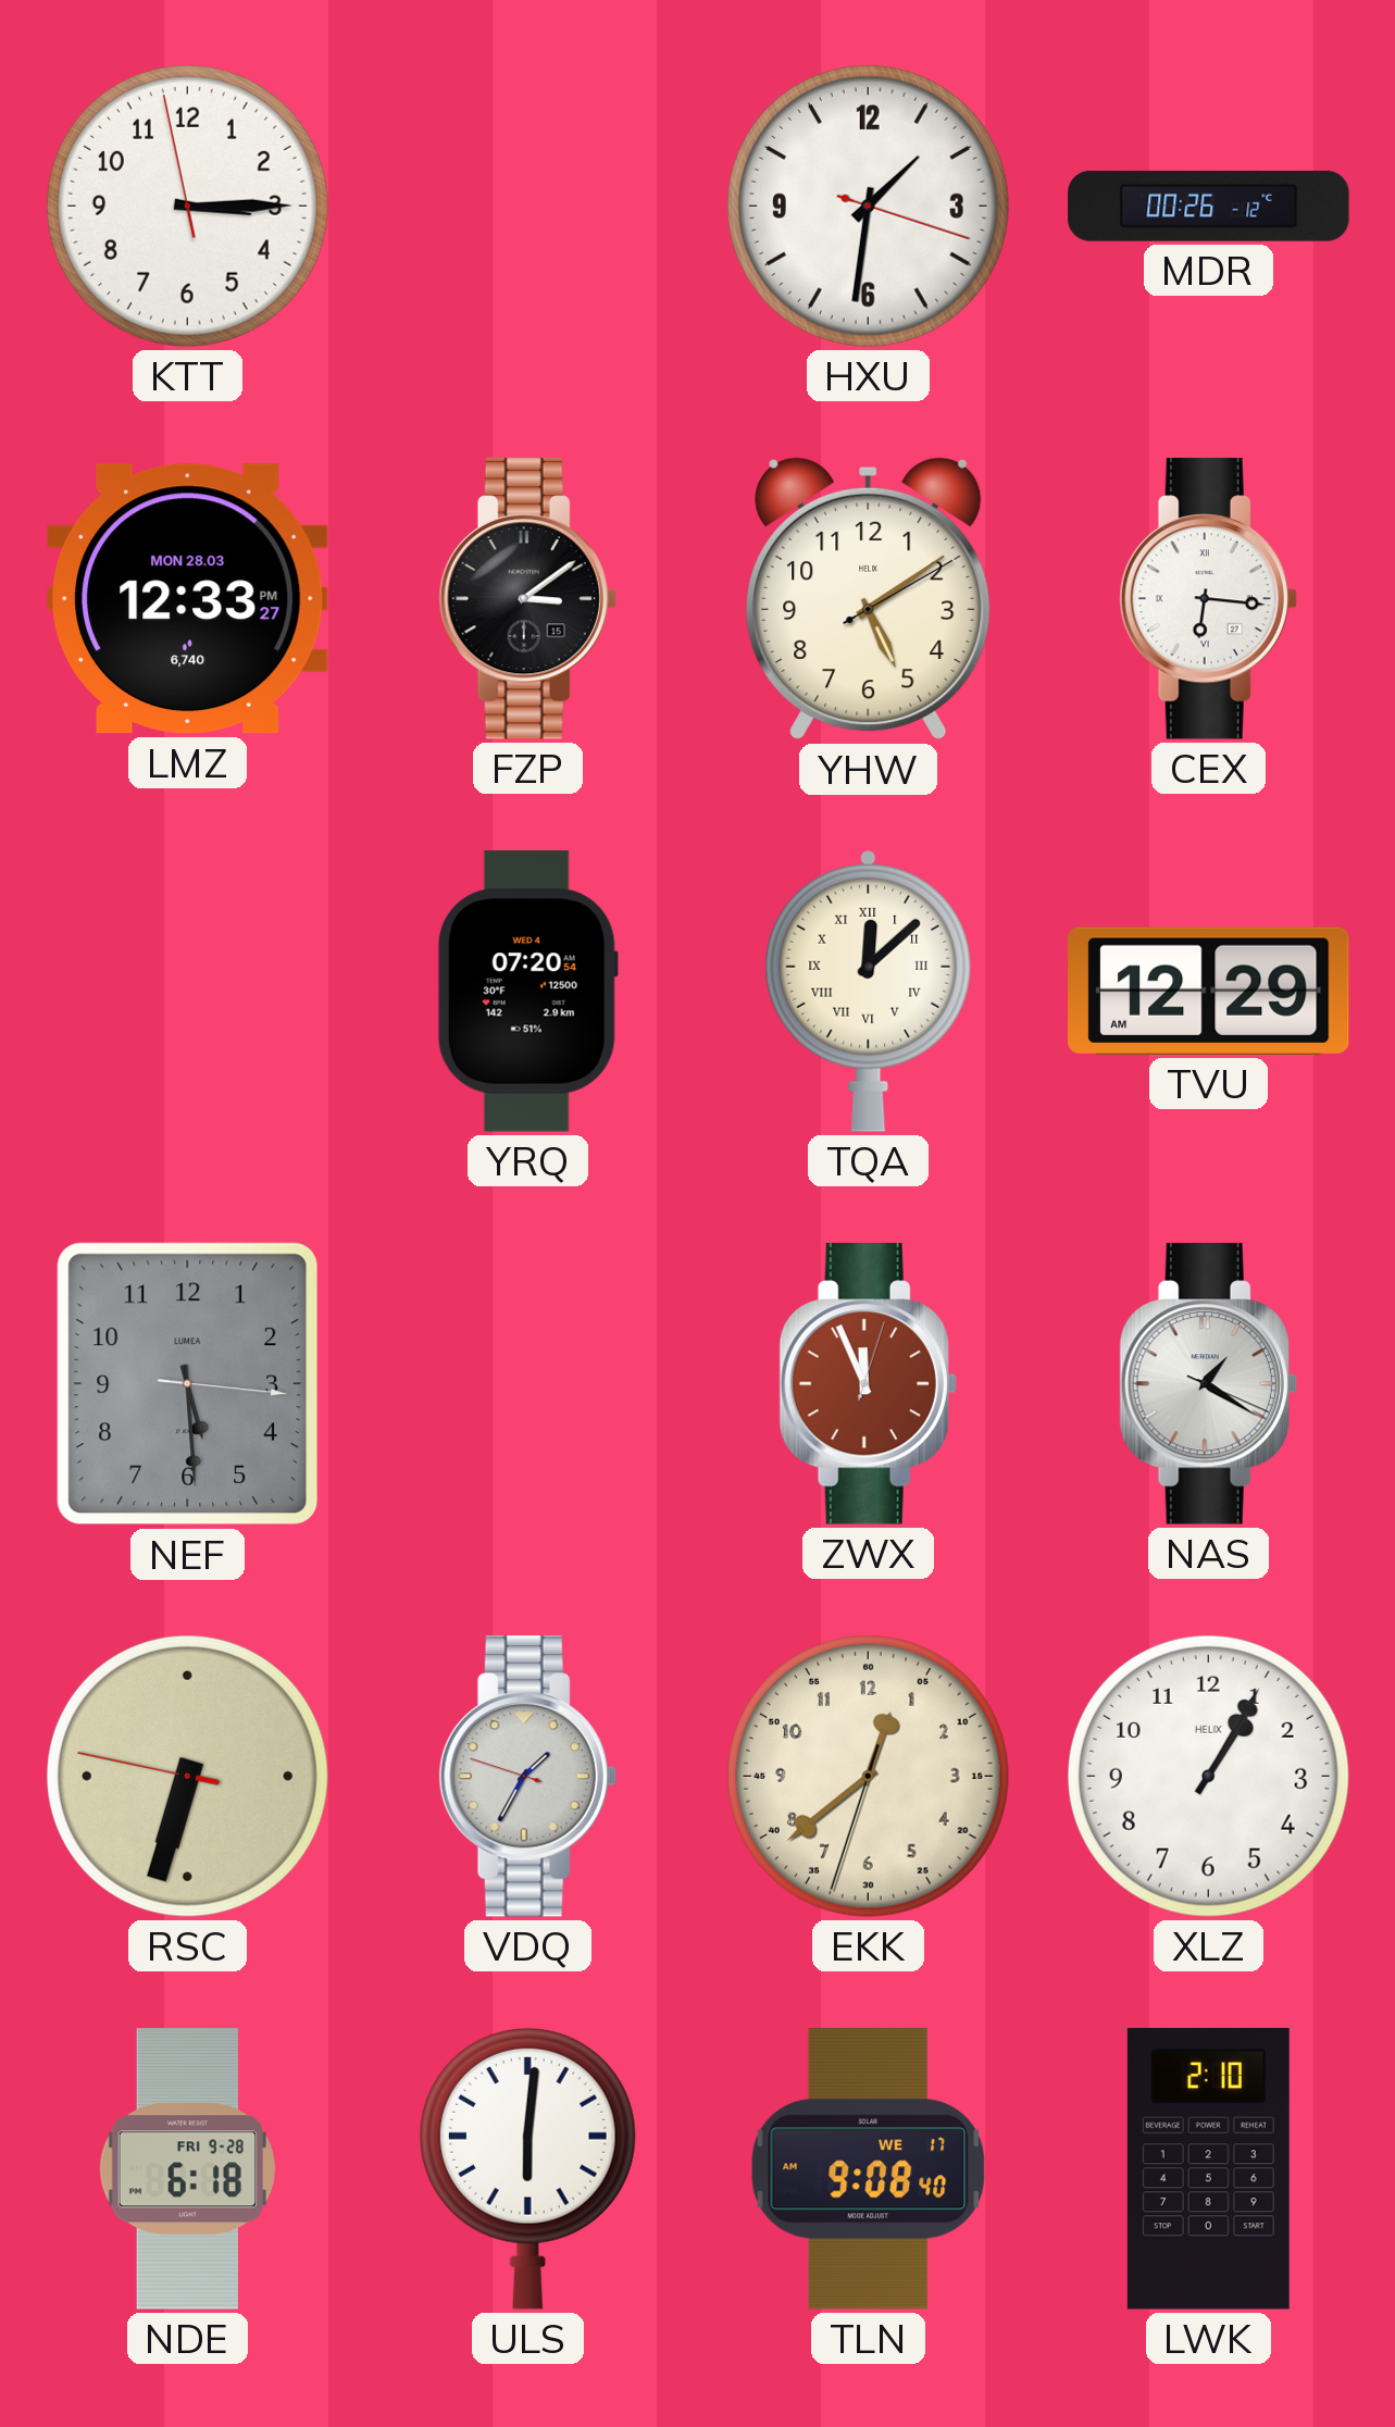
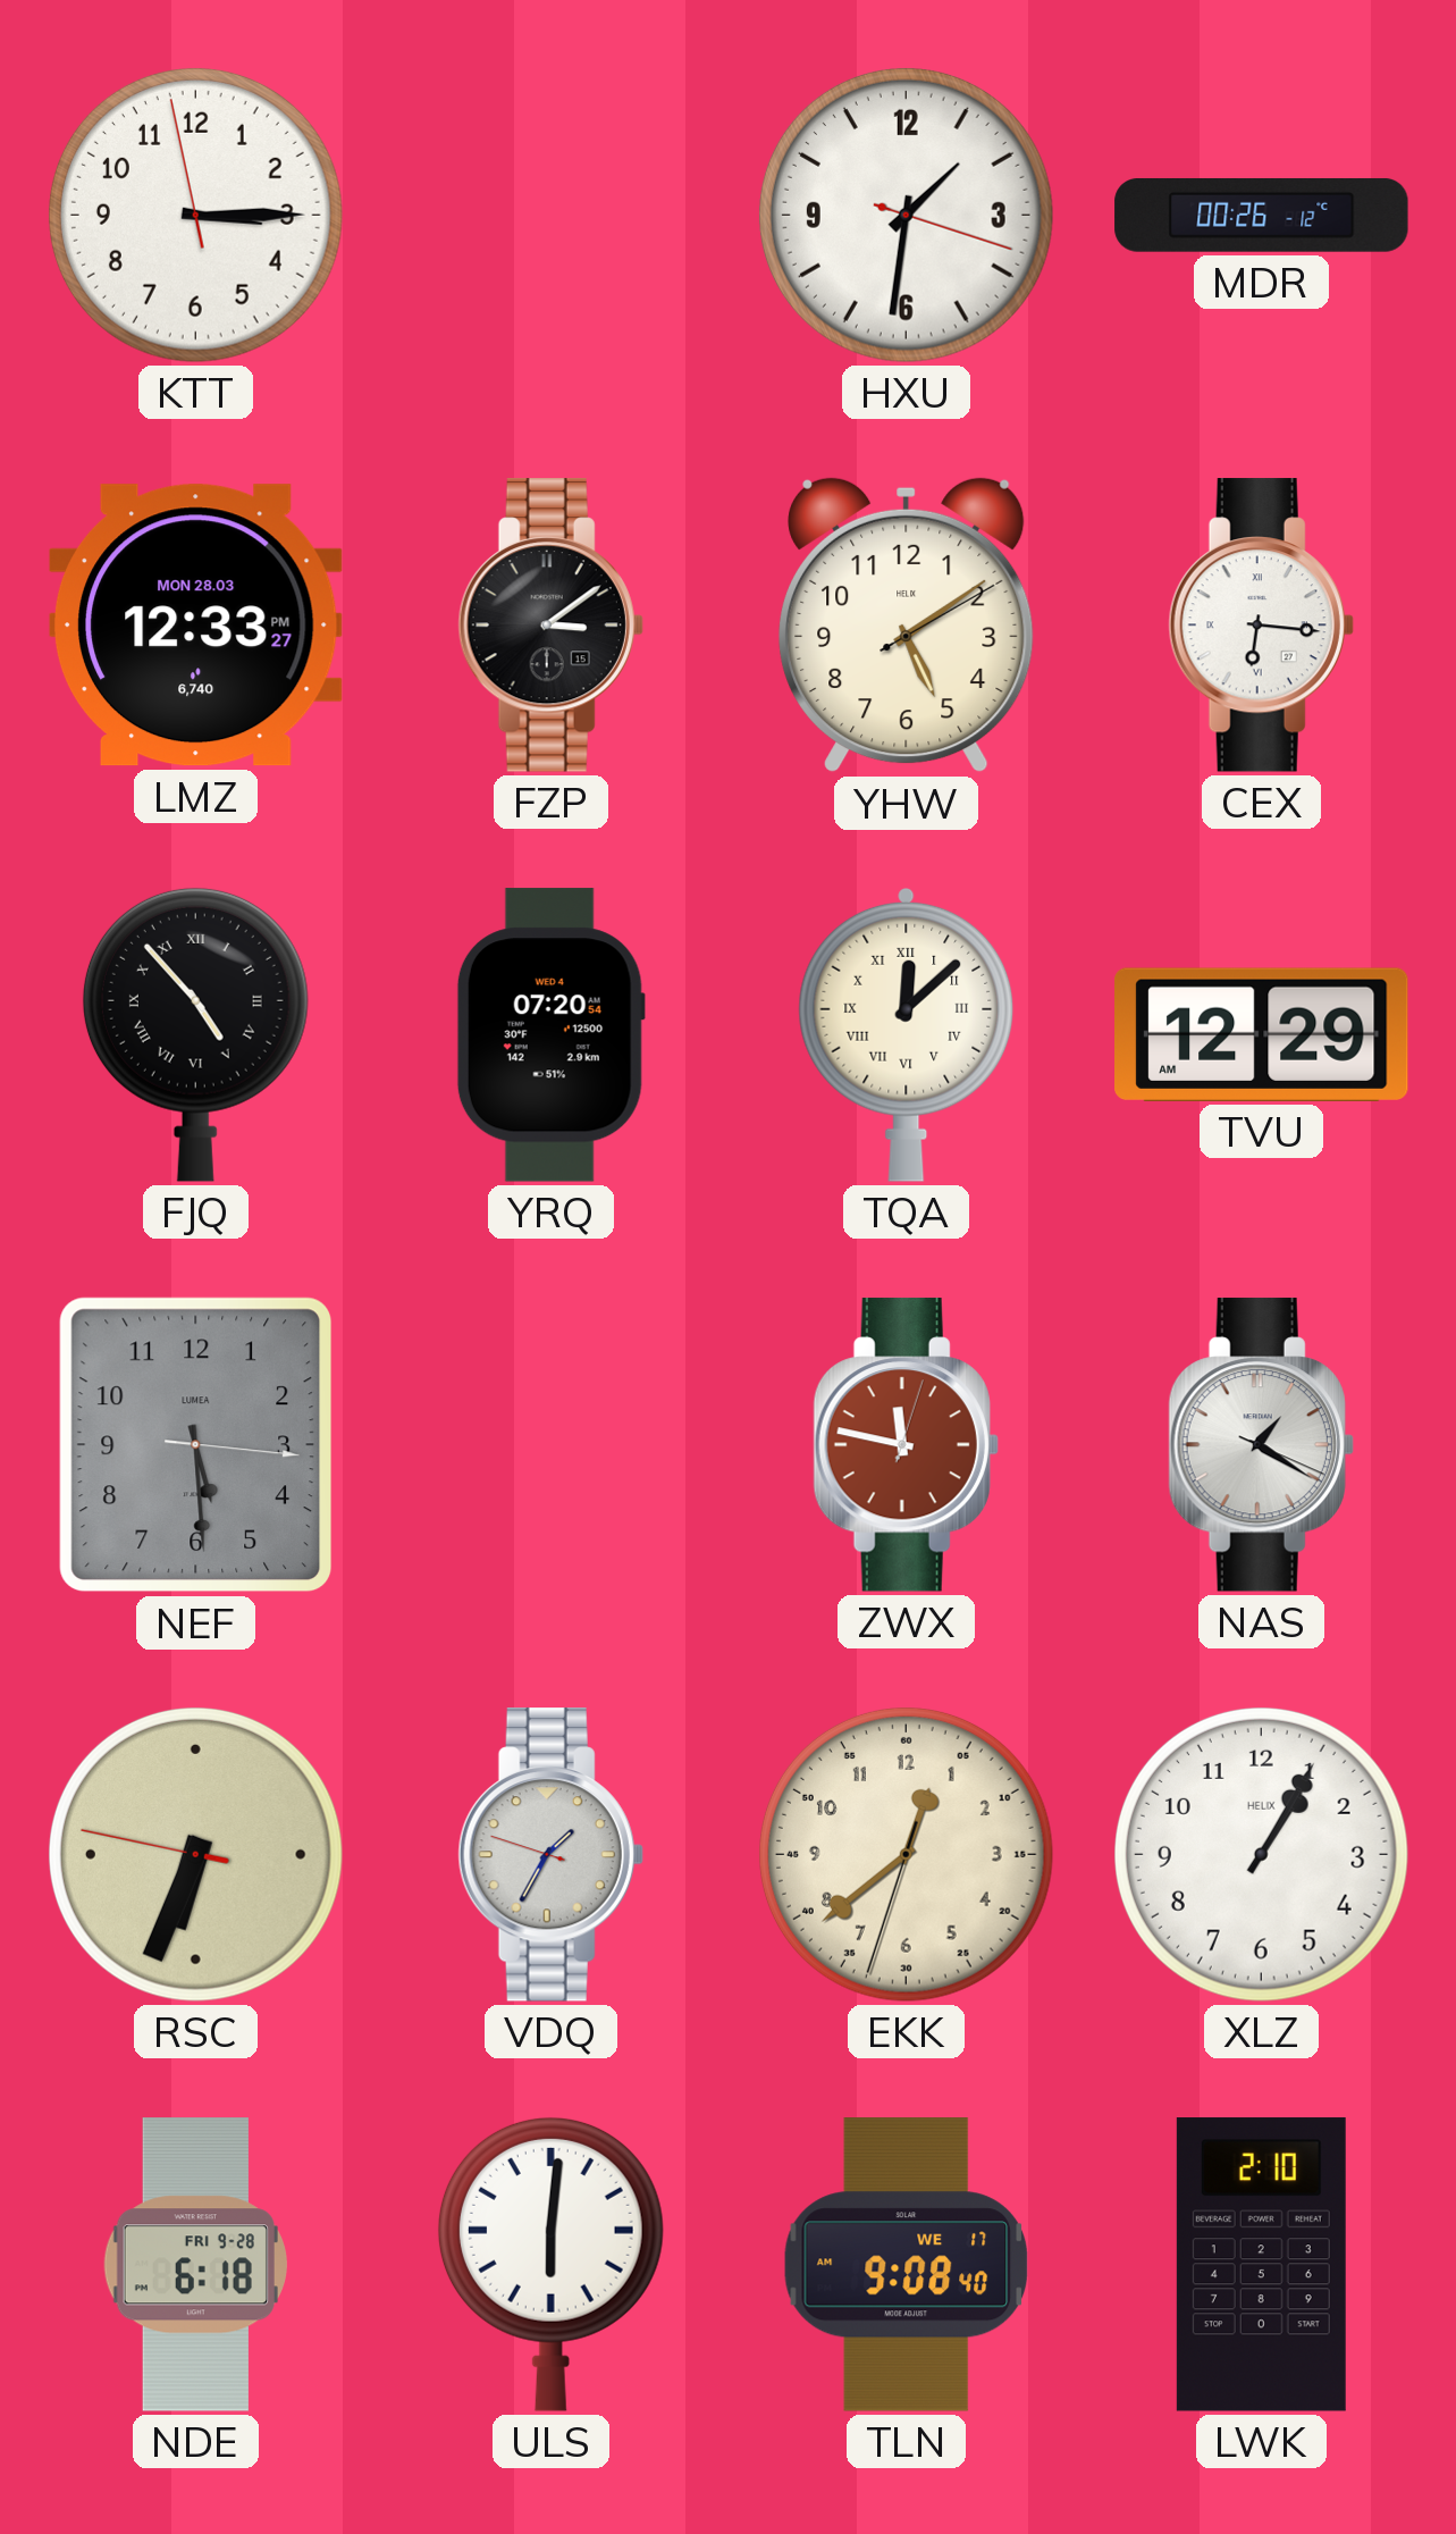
FJQ: none -> 4:53
ZWX: 11:56 -> 11:47
RSC: 6:32 -> 6:33
